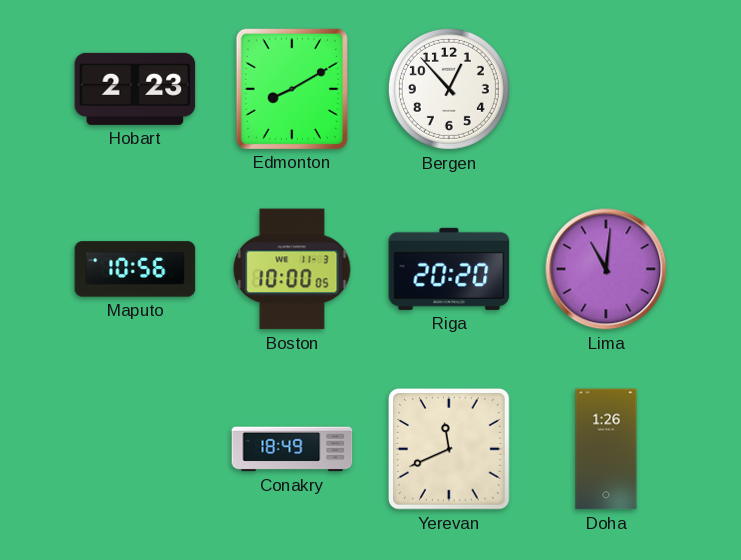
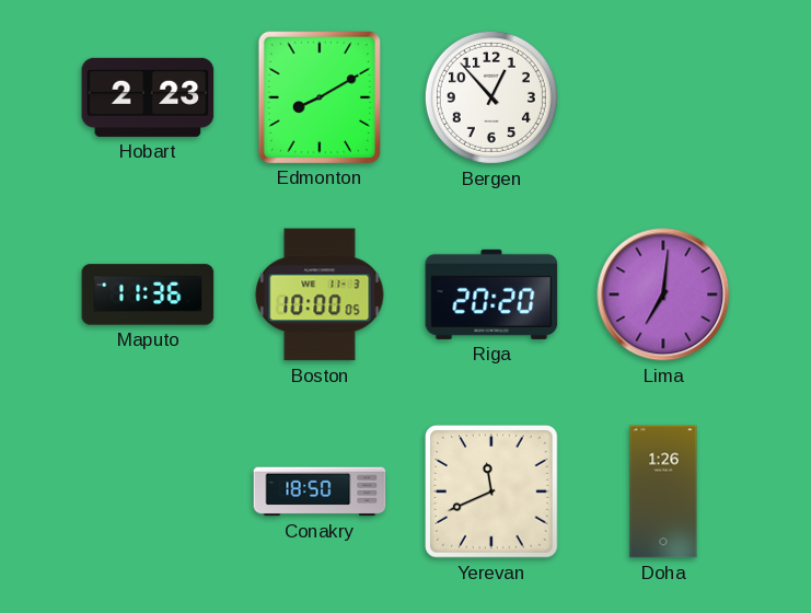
Maputo: 10:56 -> 11:36
Lima: 11:01 -> 7:01
Conakry: 18:49 -> 18:50
